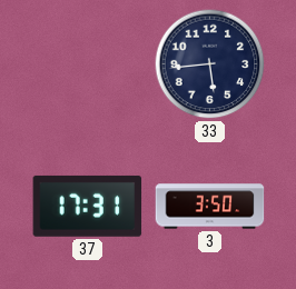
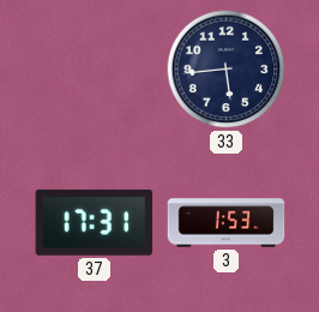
3: 3:50 -> 1:53
